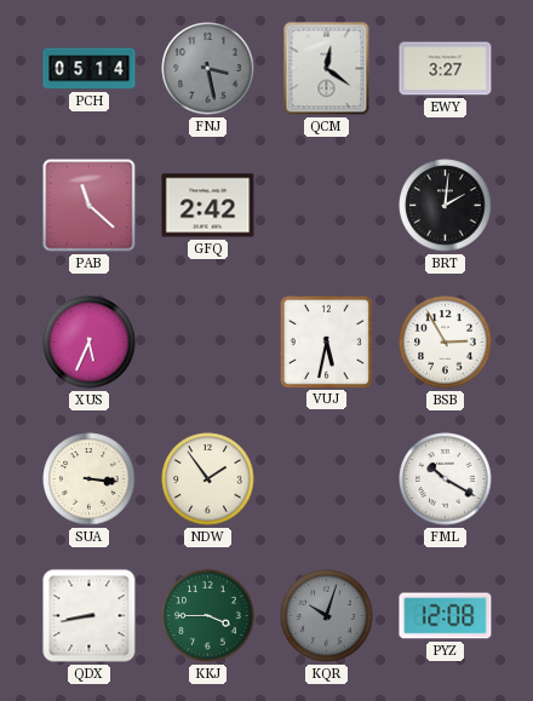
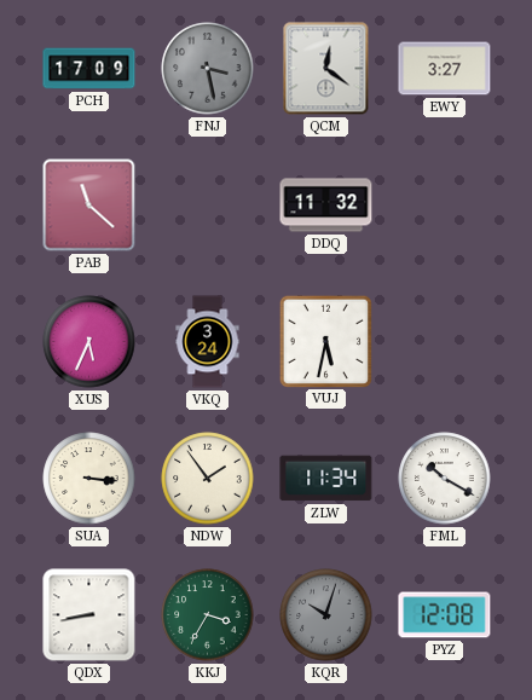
PCH: 05:14 -> 17:09
GFQ: 2:42 -> none
DDQ: none -> 11:32
BRT: 2:01 -> none
VKQ: none -> 3:24
BSB: 2:55 -> none
ZLW: none -> 11:34
KKJ: 3:45 -> 3:35
